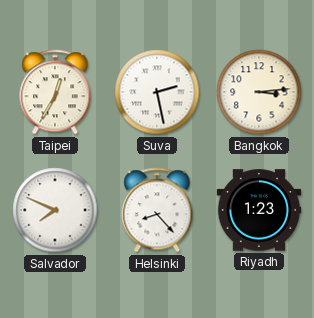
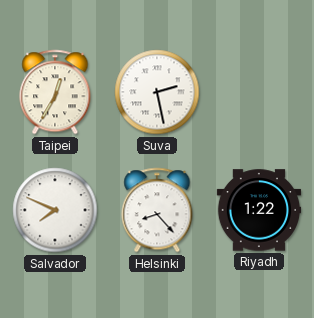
Bangkok: 3:14 -> none
Riyadh: 1:23 -> 1:22
